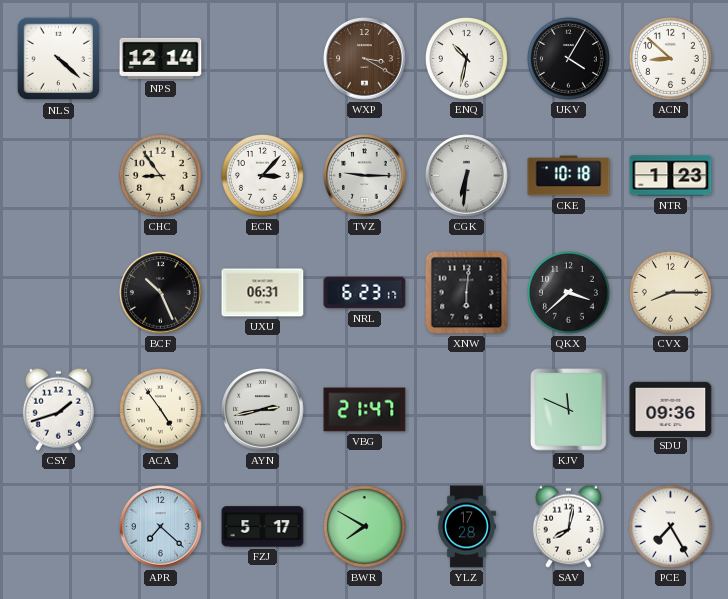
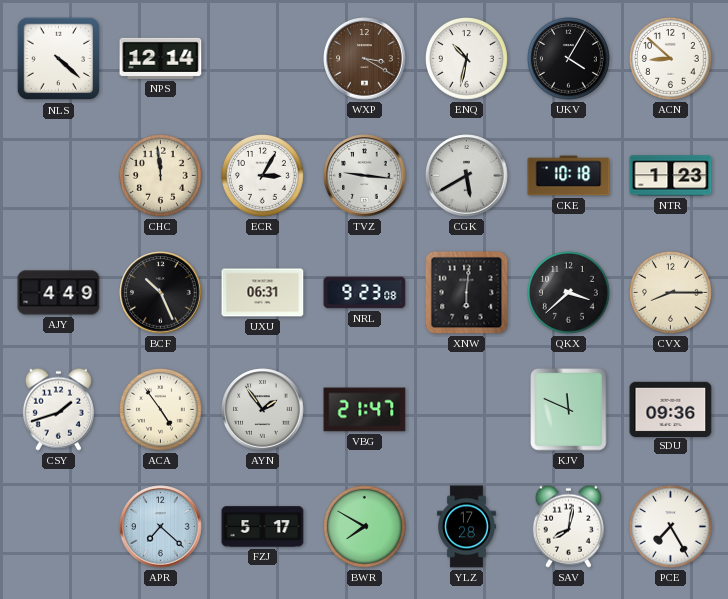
CHC: 8:54 -> 11:59
ECR: 3:07 -> 3:05
TVZ: 9:15 -> 9:16
CGK: 6:31 -> 5:40
AJY: none -> 4:49
NRL: 6:23 -> 9:23
AYN: 2:43 -> 1:54
